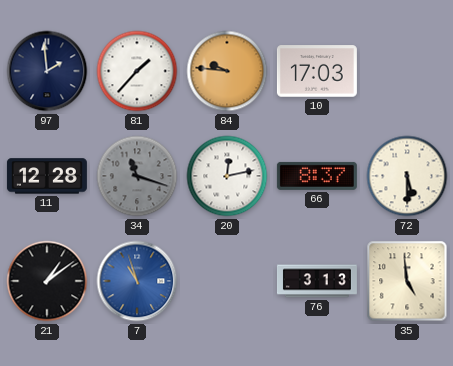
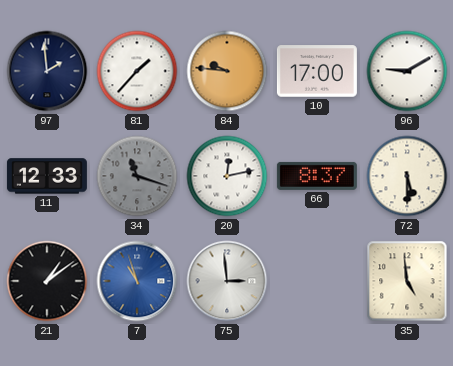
10: 17:03 -> 17:00
96: none -> 9:10
11: 12:28 -> 12:33
75: none -> 2:59
76: 3:13 -> none
